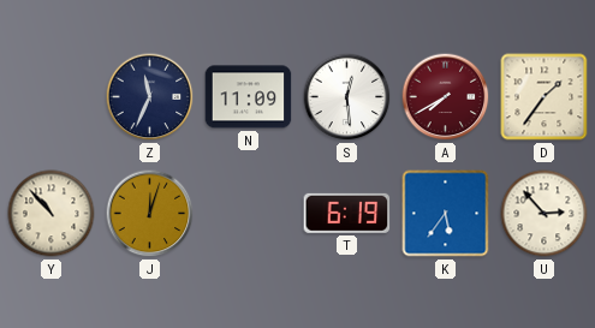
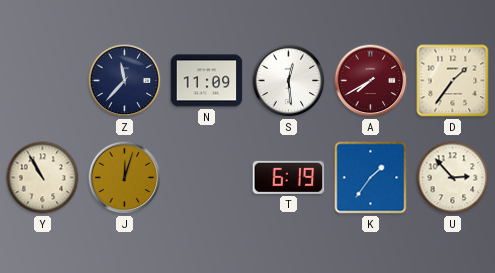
Z: 11:34 -> 11:37
Y: 10:53 -> 10:55
K: 5:36 -> 1:36
